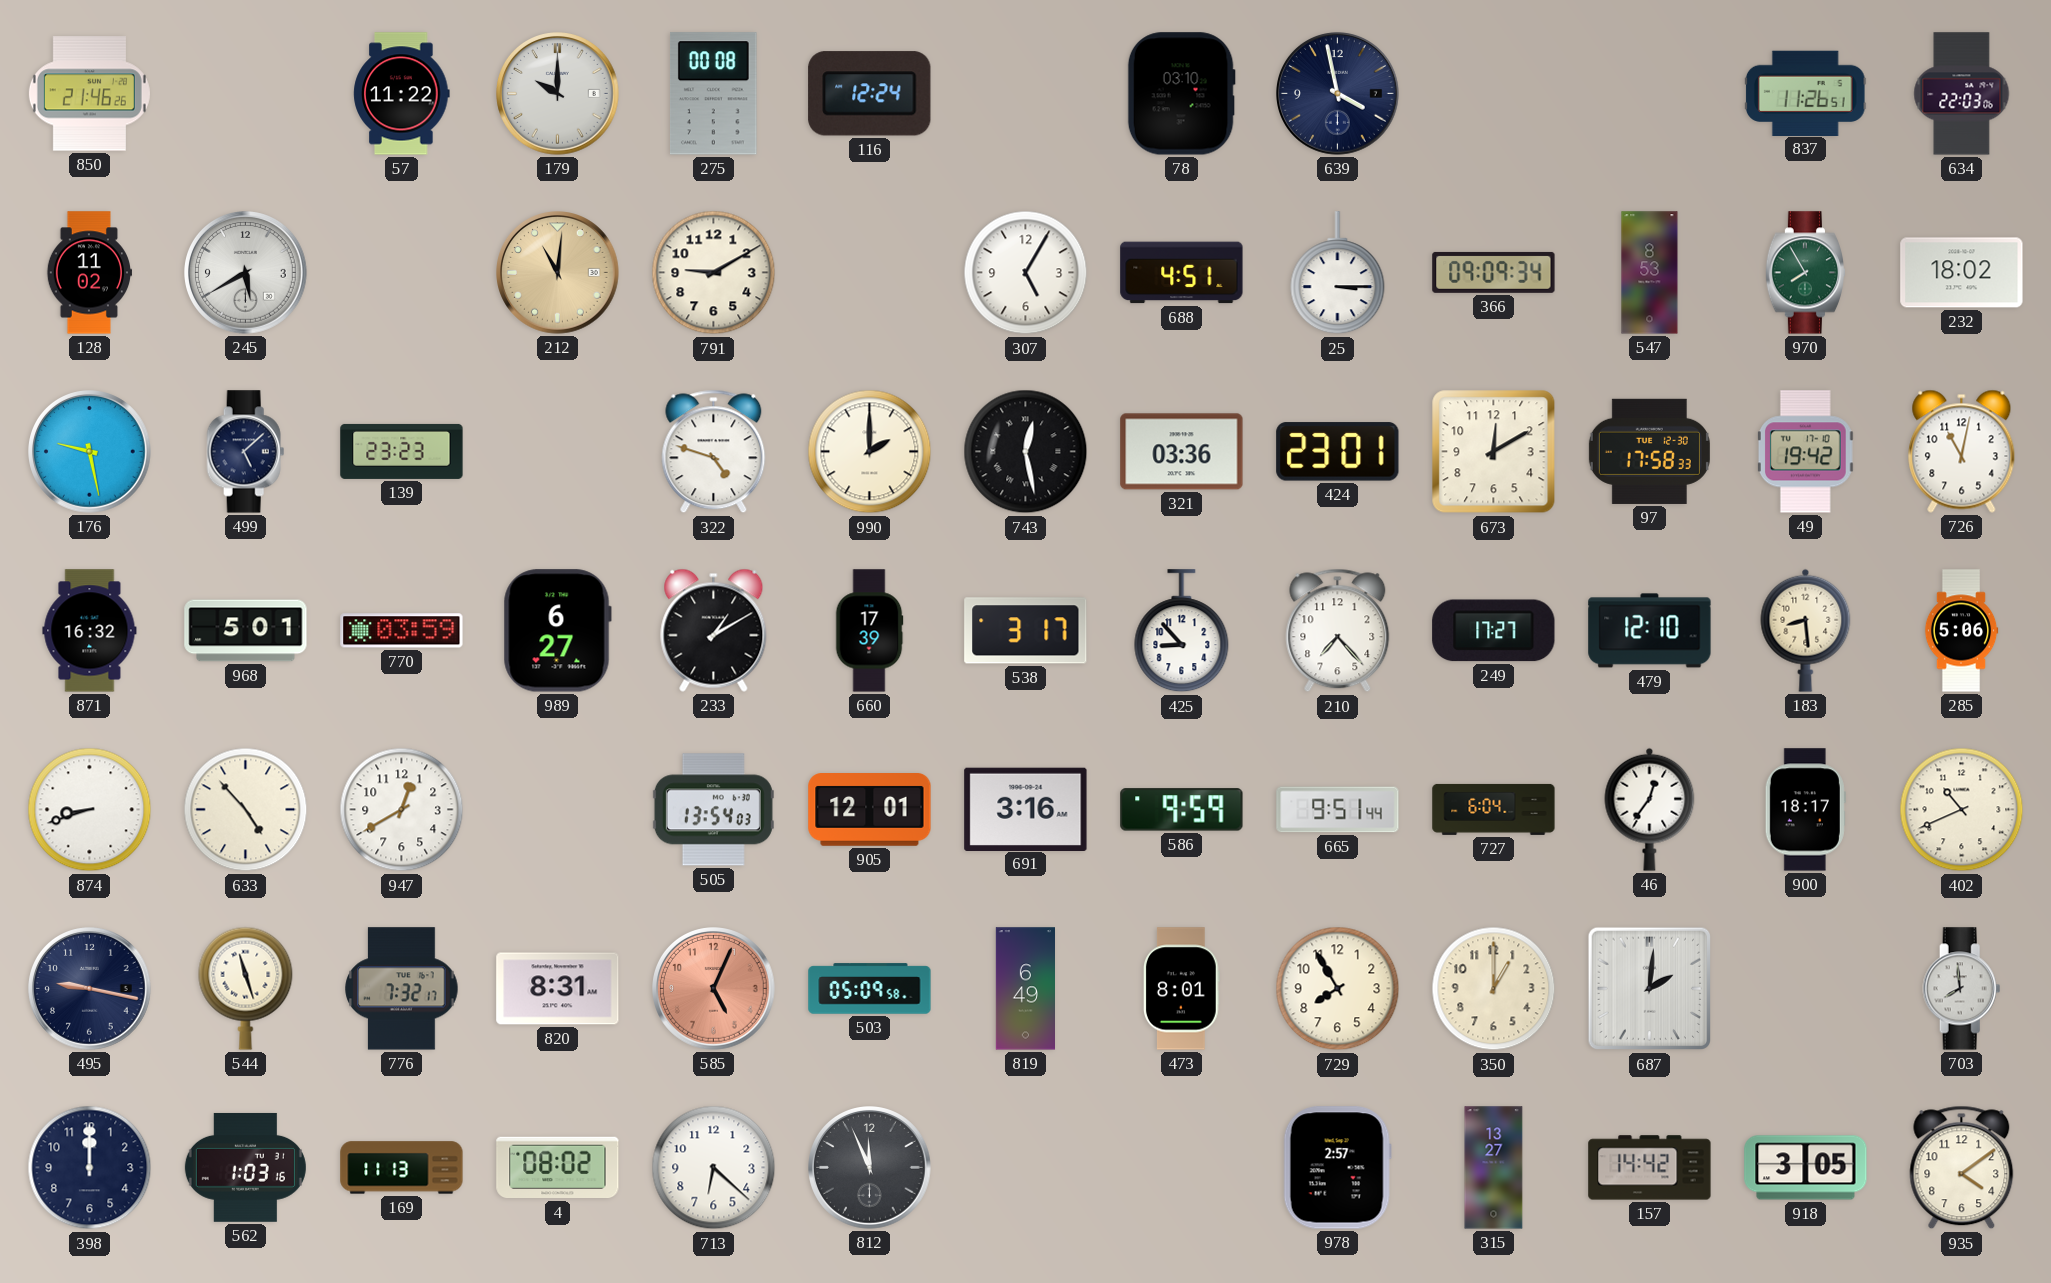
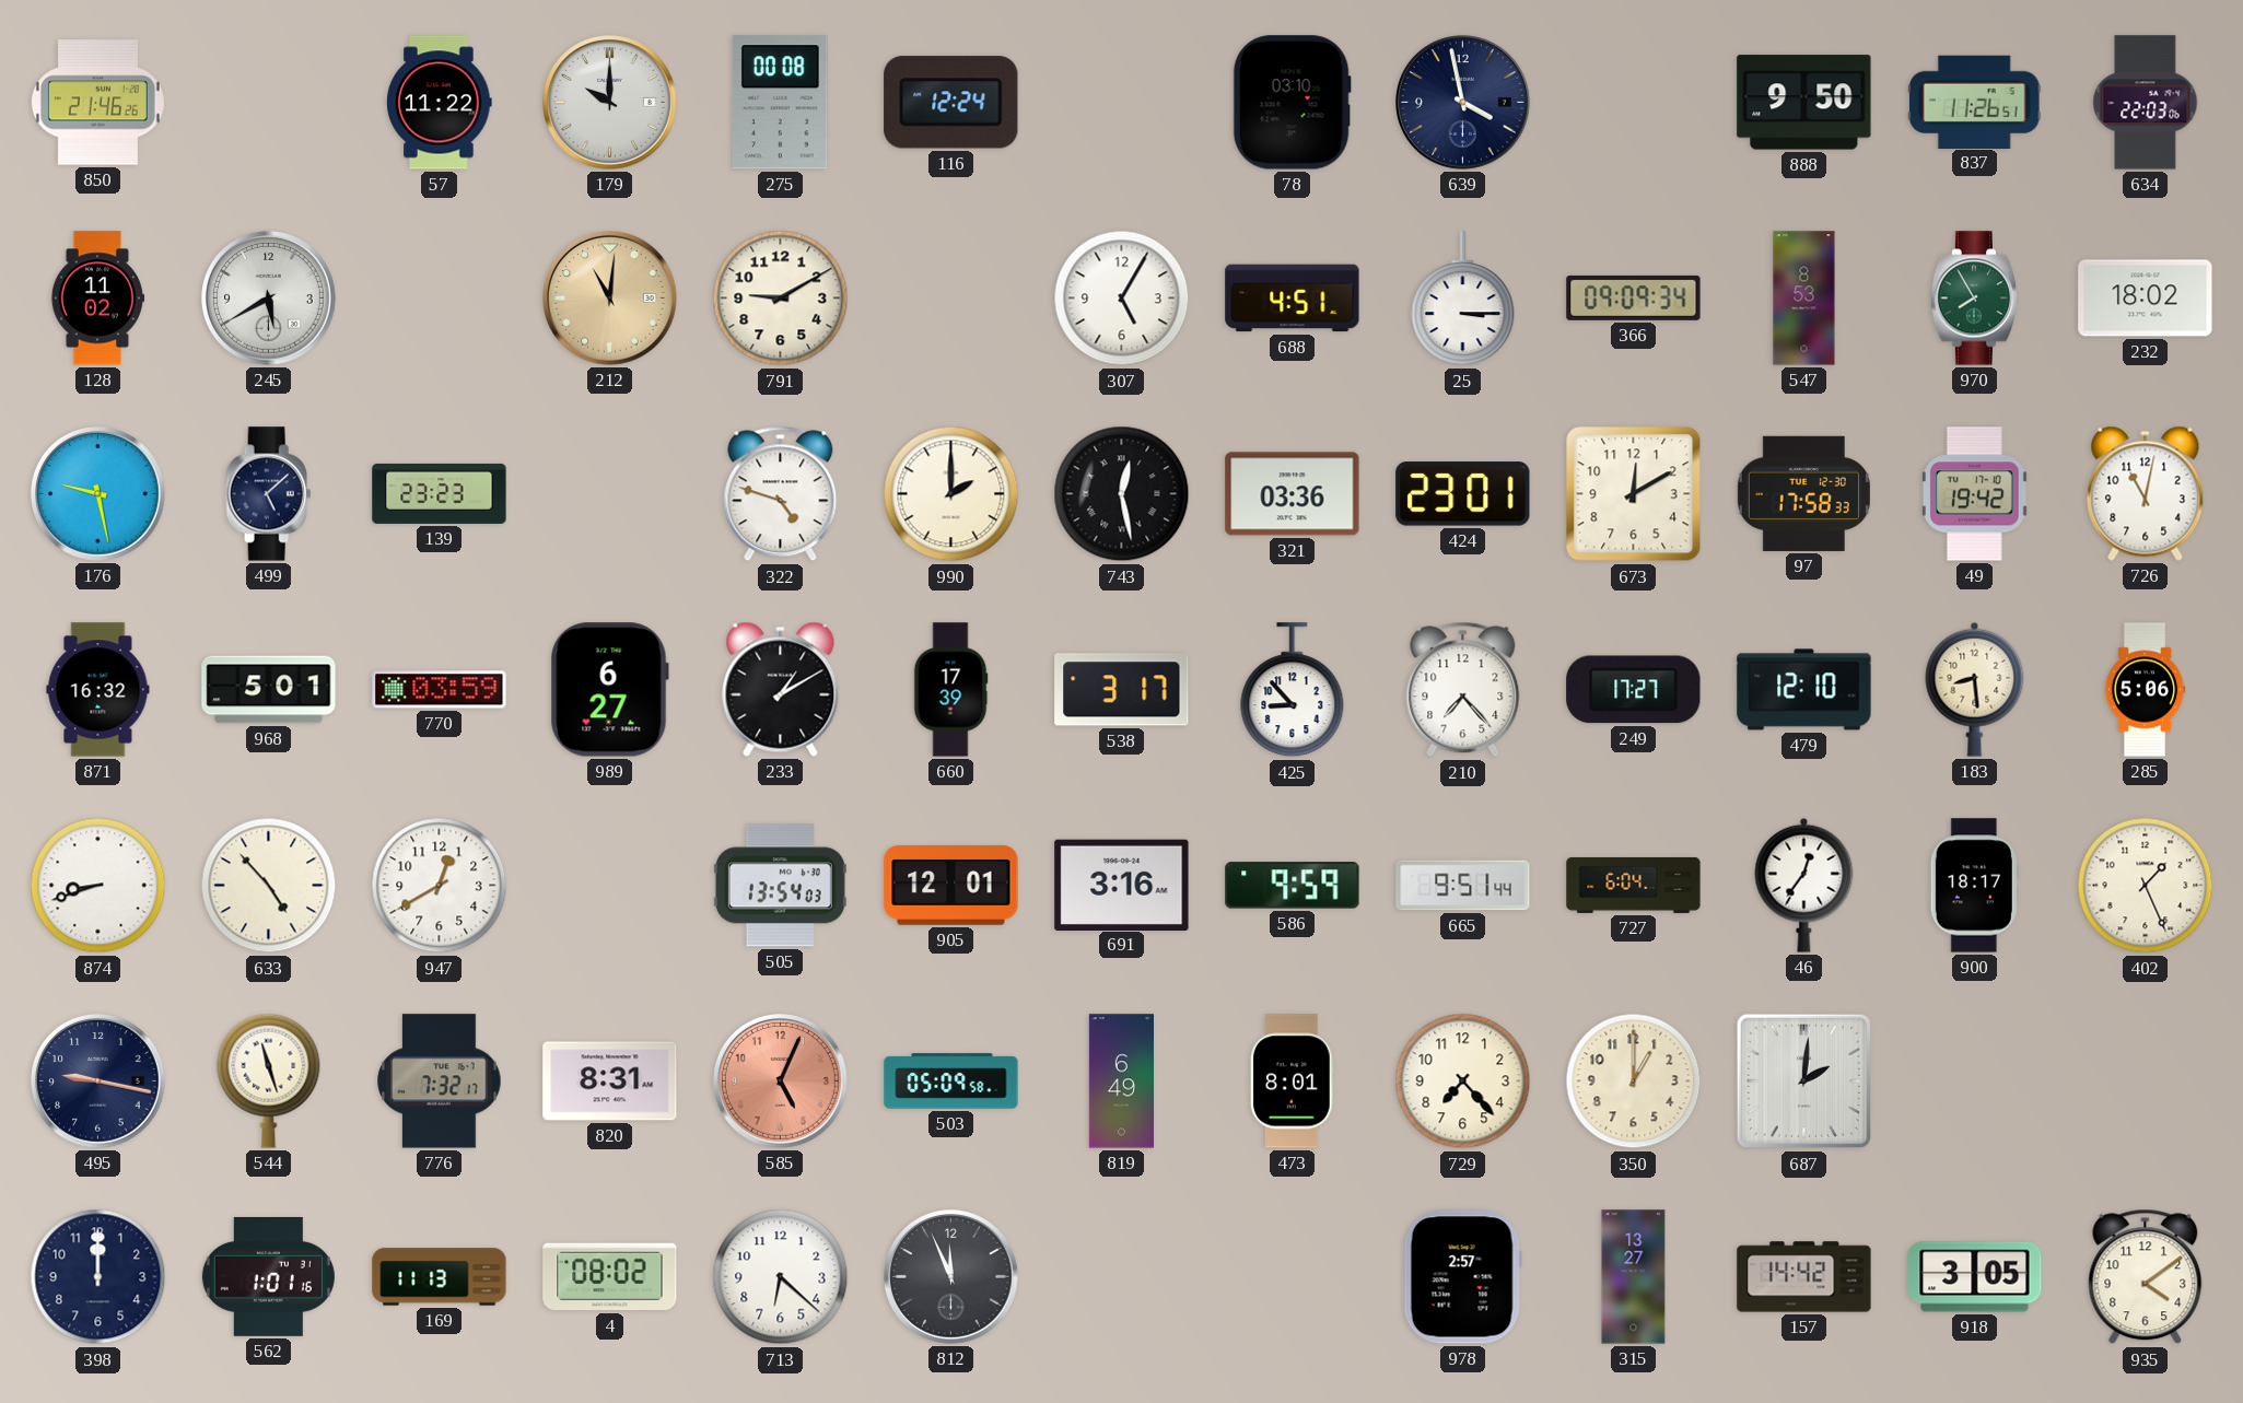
888: none -> 9:50
402: 10:41 -> 1:26
729: 7:55 -> 7:23
703: 7:59 -> none
562: 1:03 -> 1:01
